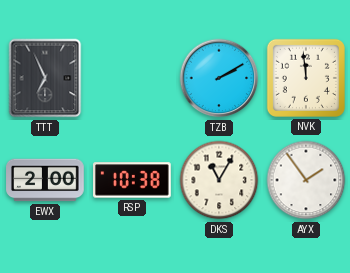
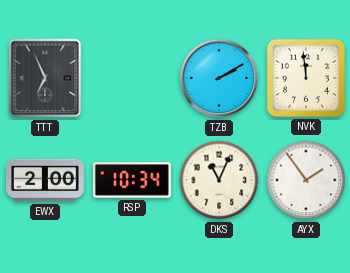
RSP: 10:38 -> 10:34
DKS: 11:05 -> 11:04
